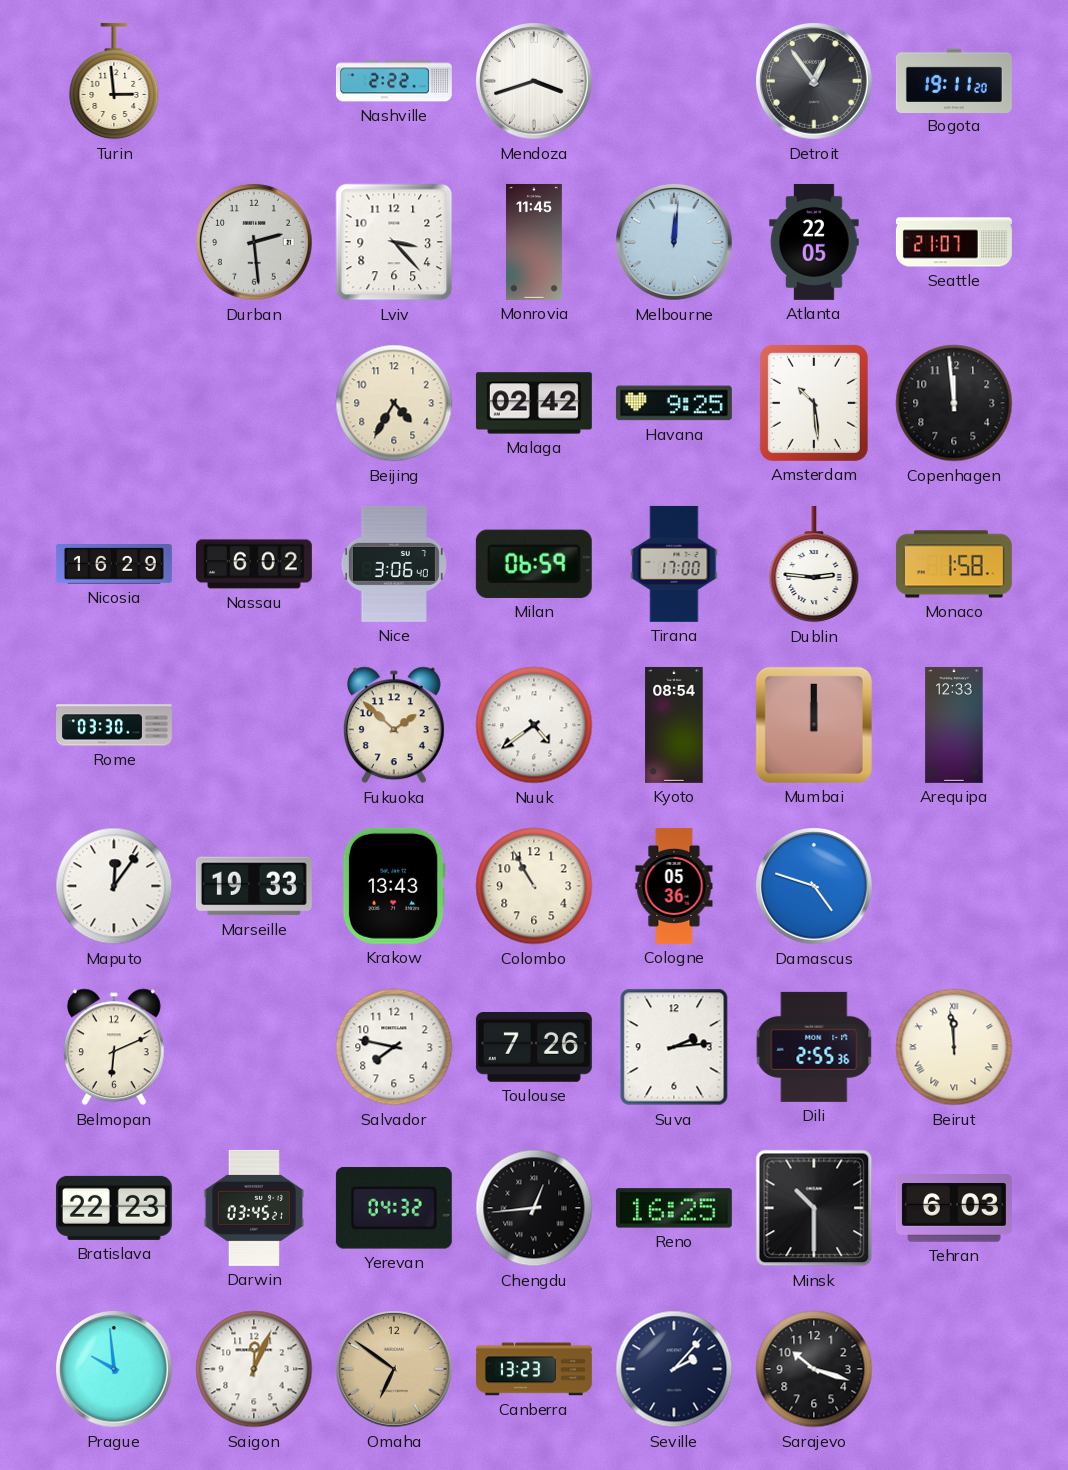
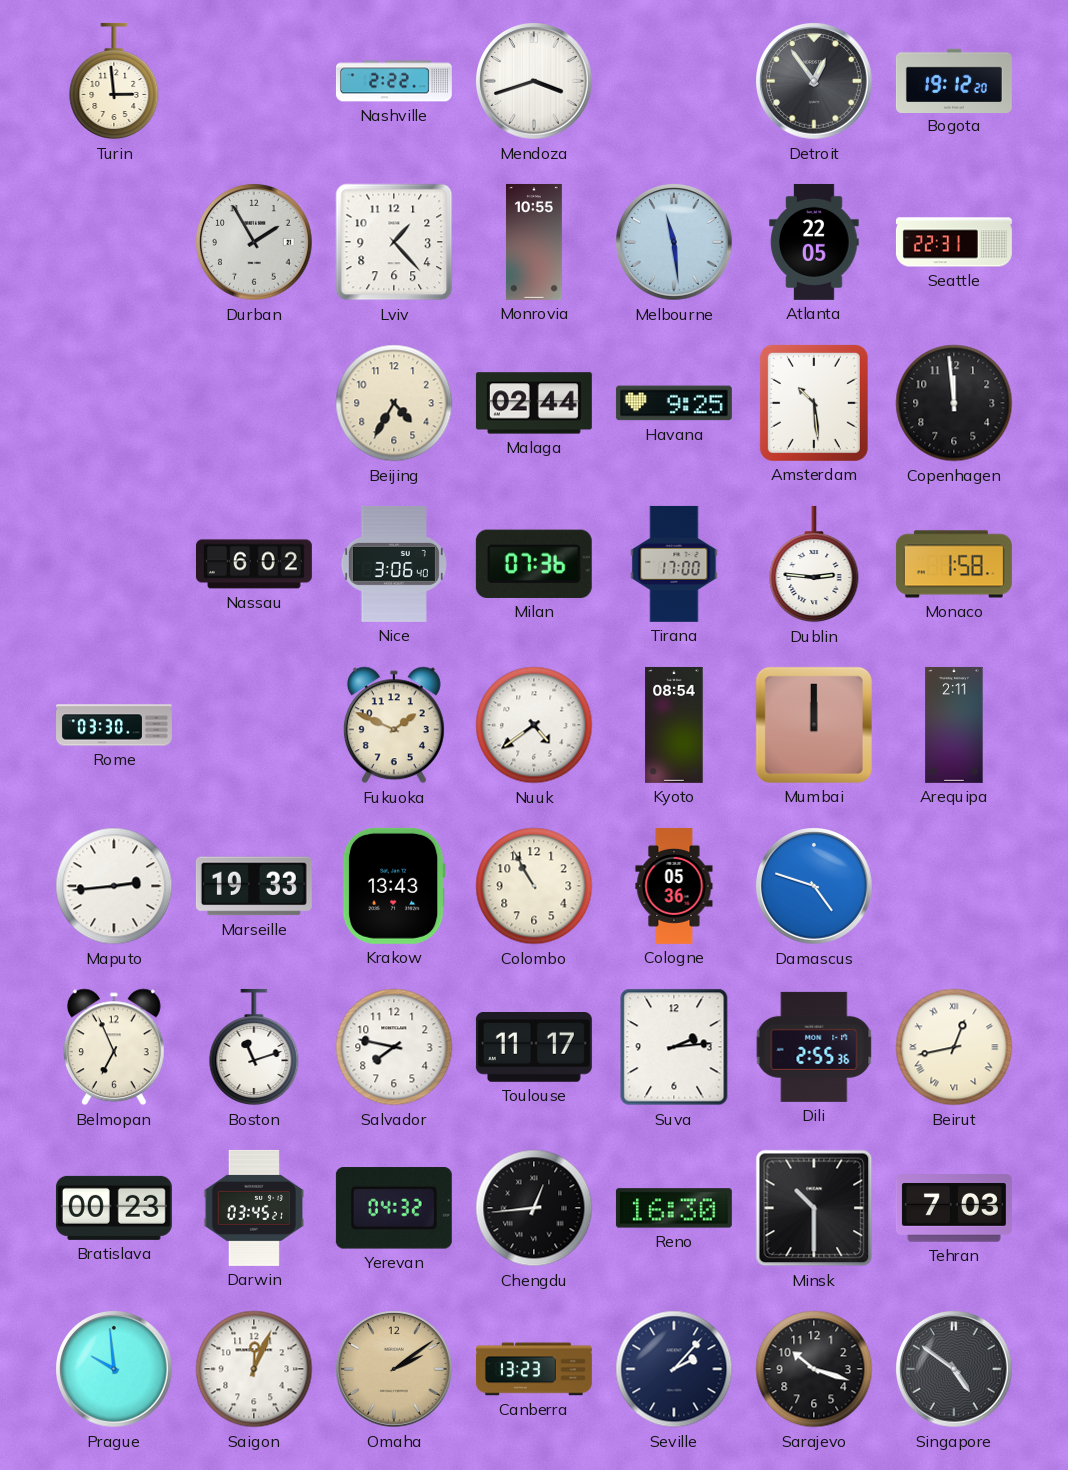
Bogota: 19:11 -> 19:12
Durban: 2:29 -> 1:55
Lviv: 3:23 -> 1:23
Monrovia: 11:45 -> 10:55
Melbourne: 12:01 -> 11:29
Seattle: 21:07 -> 22:31
Malaga: 02:42 -> 02:44
Nicosia: 16:29 -> none
Milan: 06:59 -> 07:36
Fukuoka: 1:52 -> 1:49
Arequipa: 12:33 -> 2:11
Maputo: 12:06 -> 2:44
Belmopan: 6:11 -> 6:56
Boston: none -> 11:12
Toulouse: 7:26 -> 11:17
Beirut: 11:59 -> 12:43
Bratislava: 22:23 -> 00:23
Reno: 16:25 -> 16:30
Tehran: 6:03 -> 7:03
Omaha: 6:51 -> 2:09
Singapore: none -> 4:51
